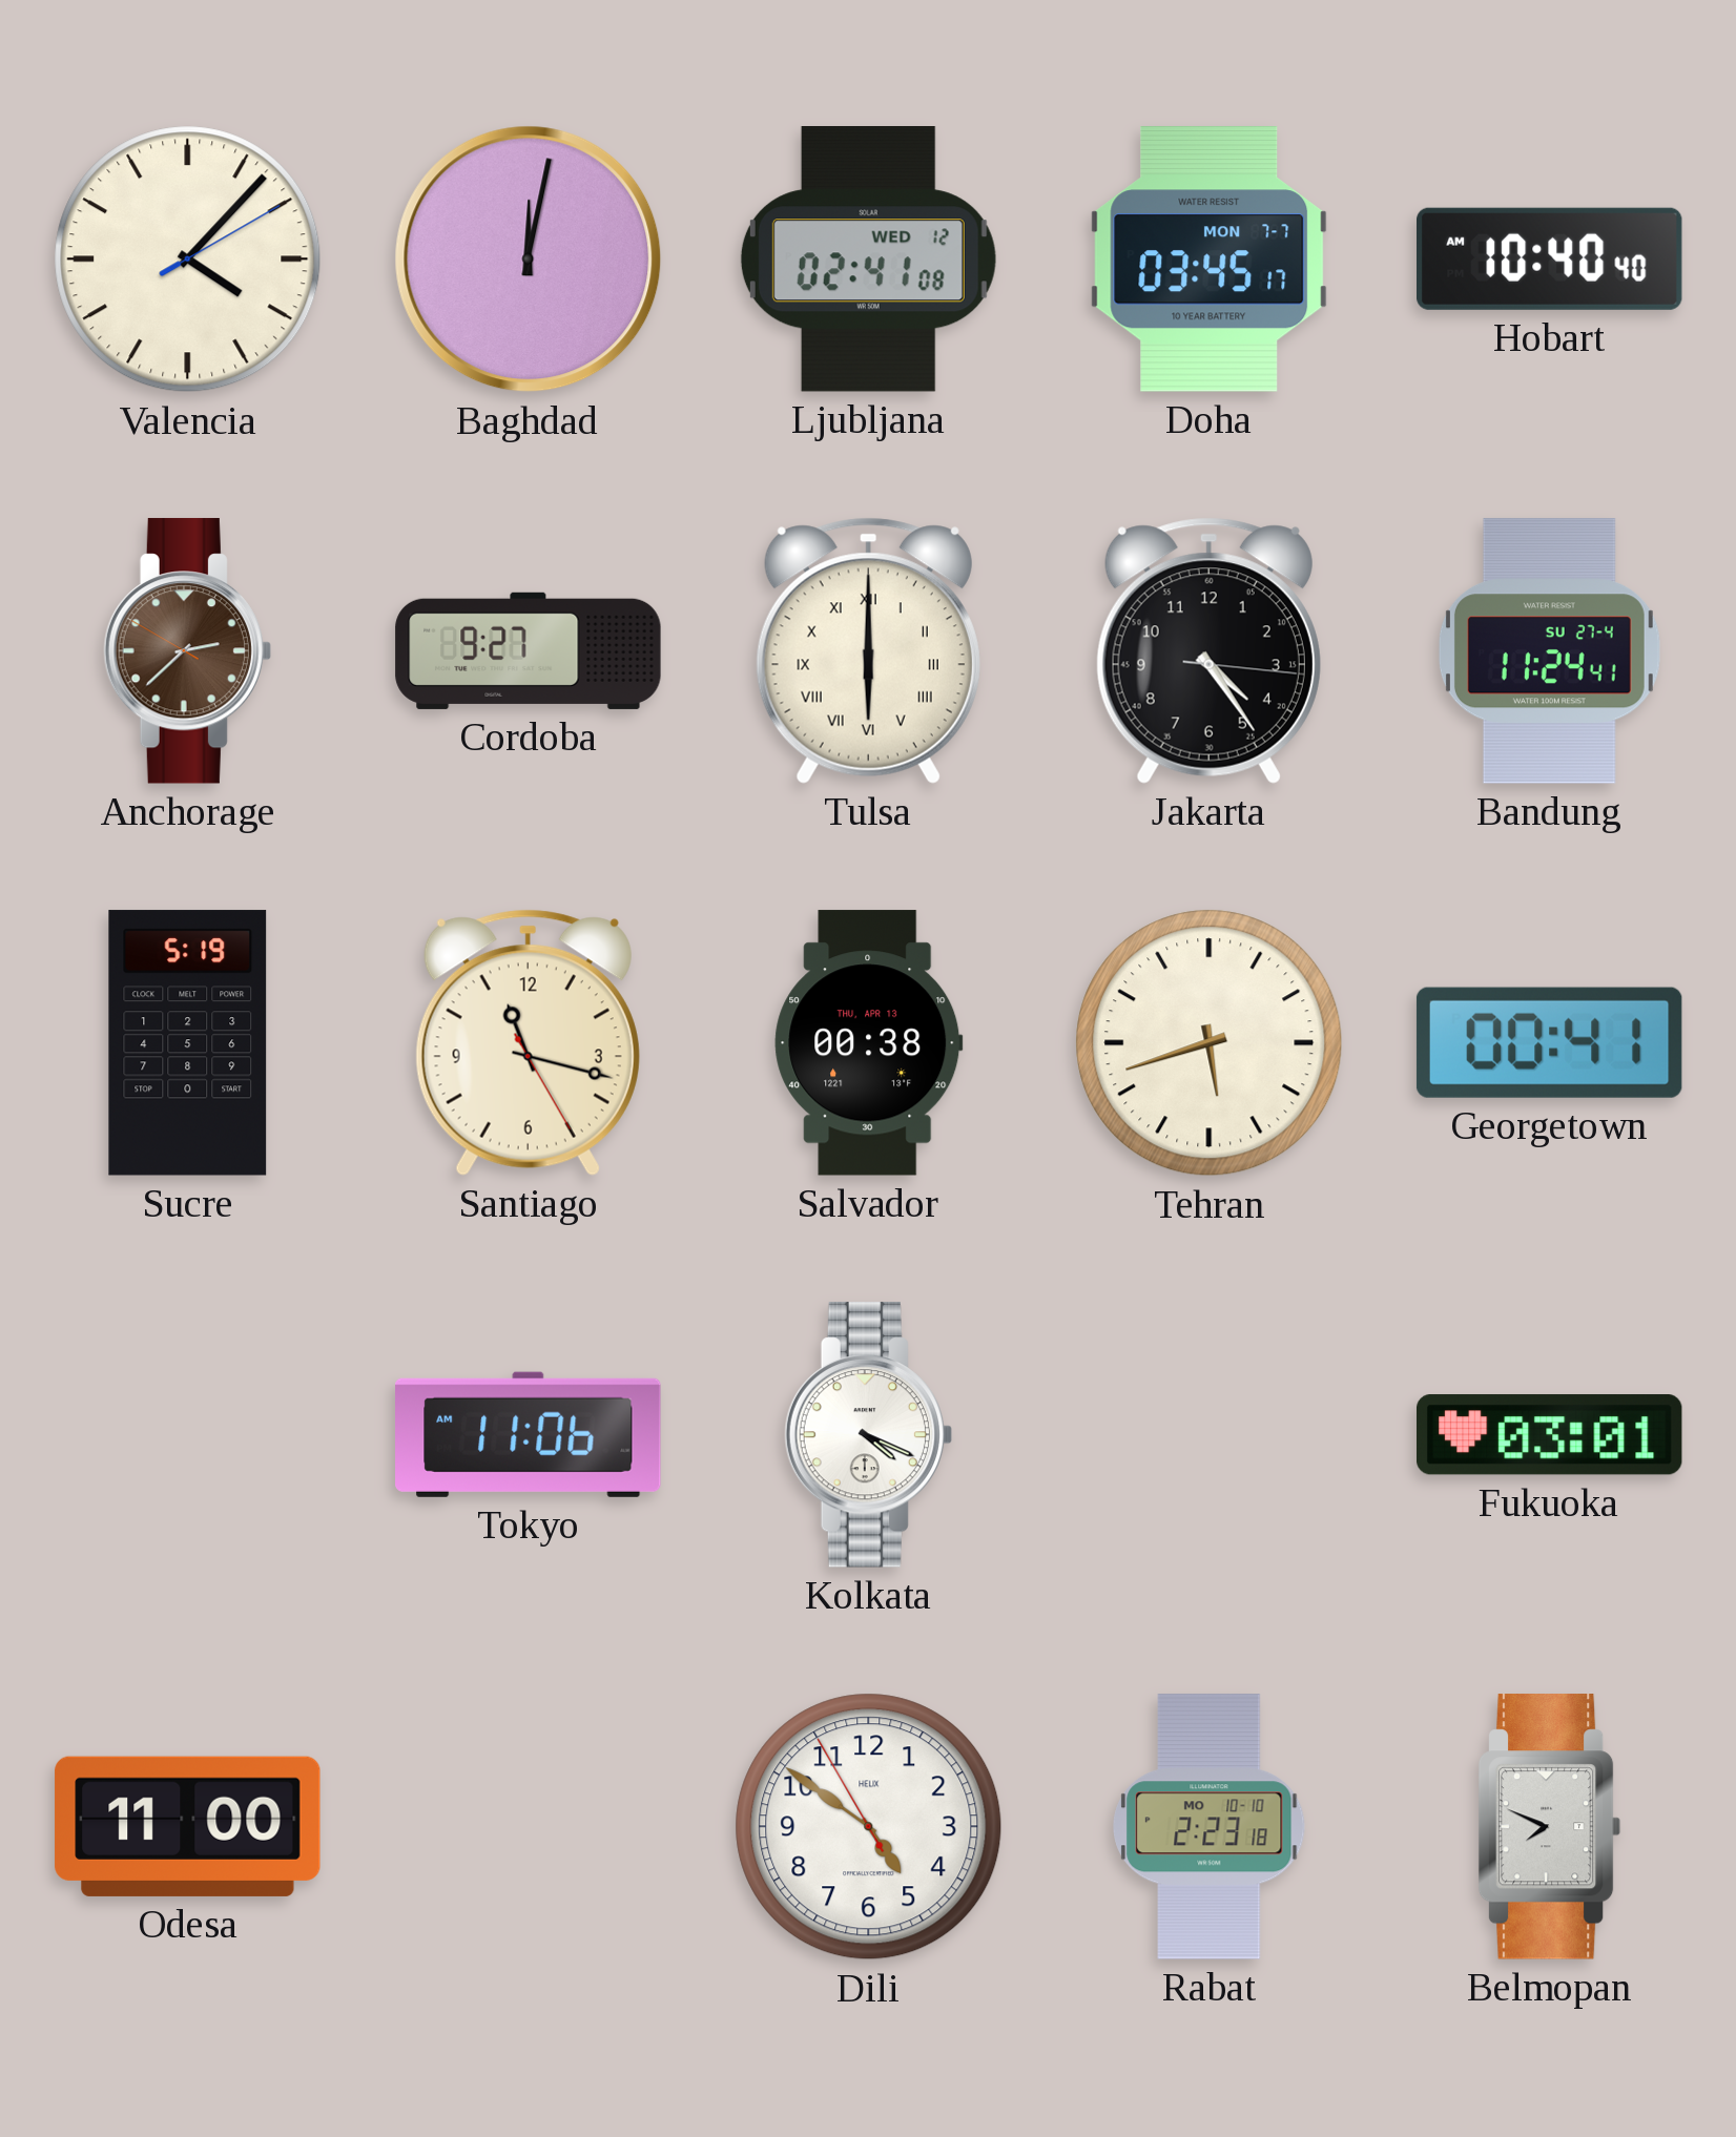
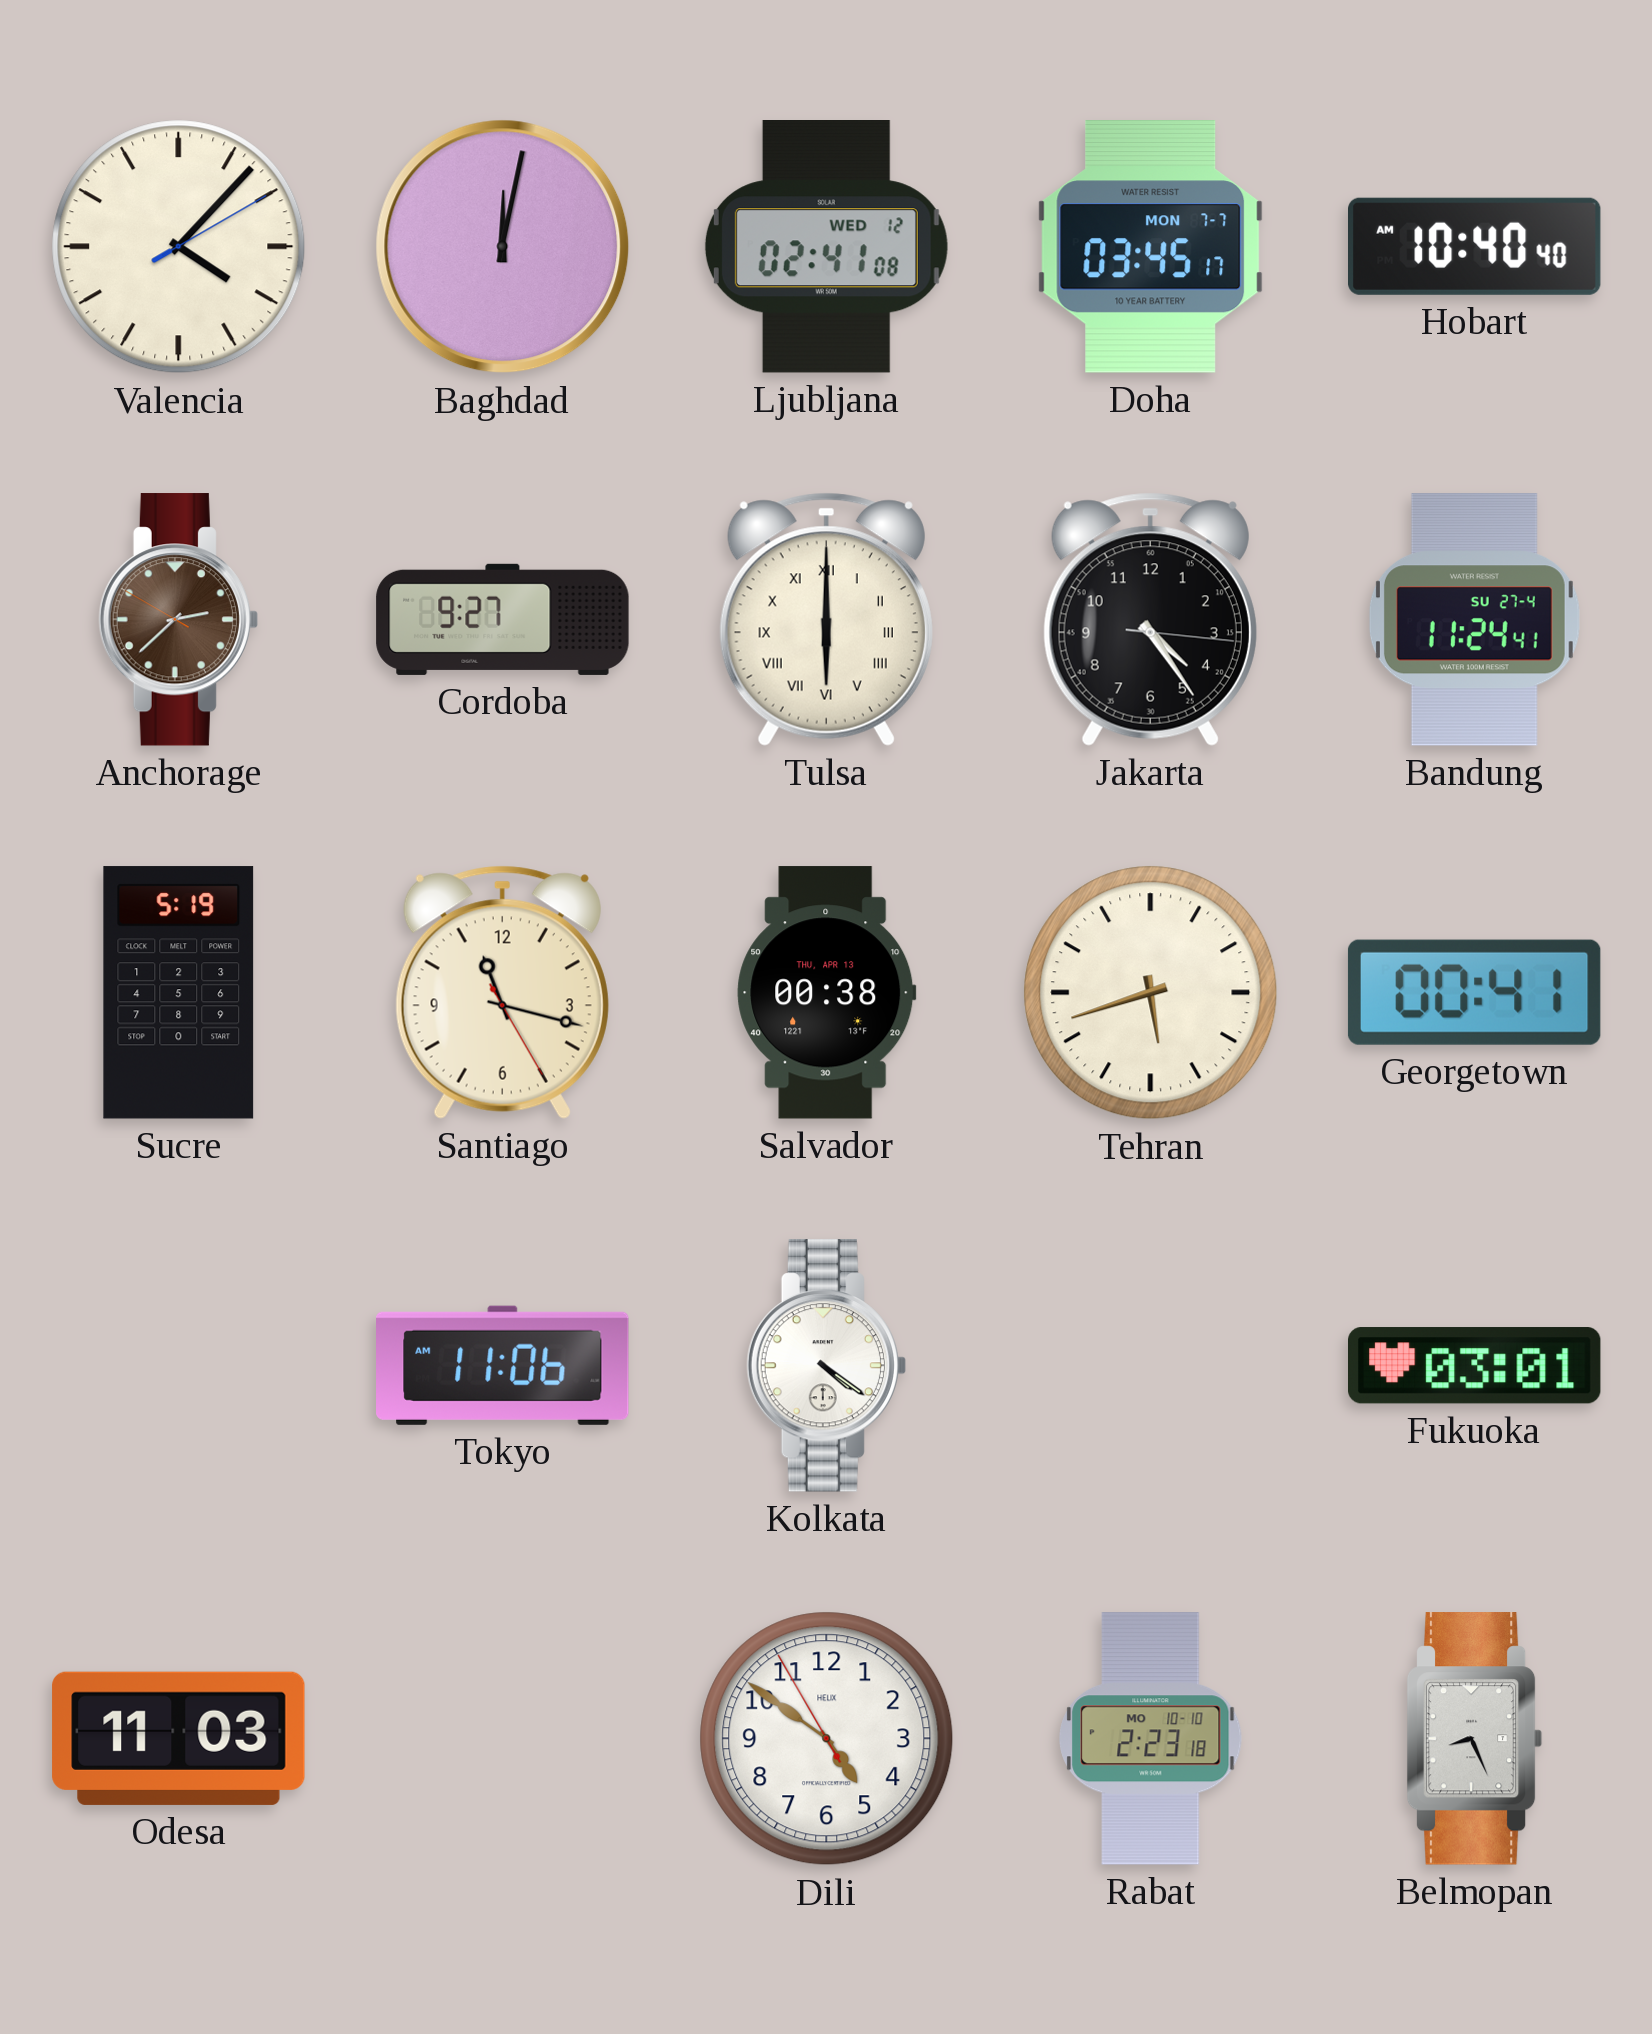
Kolkata: 4:19 -> 4:21
Odesa: 11:00 -> 11:03
Belmopan: 7:49 -> 8:26
